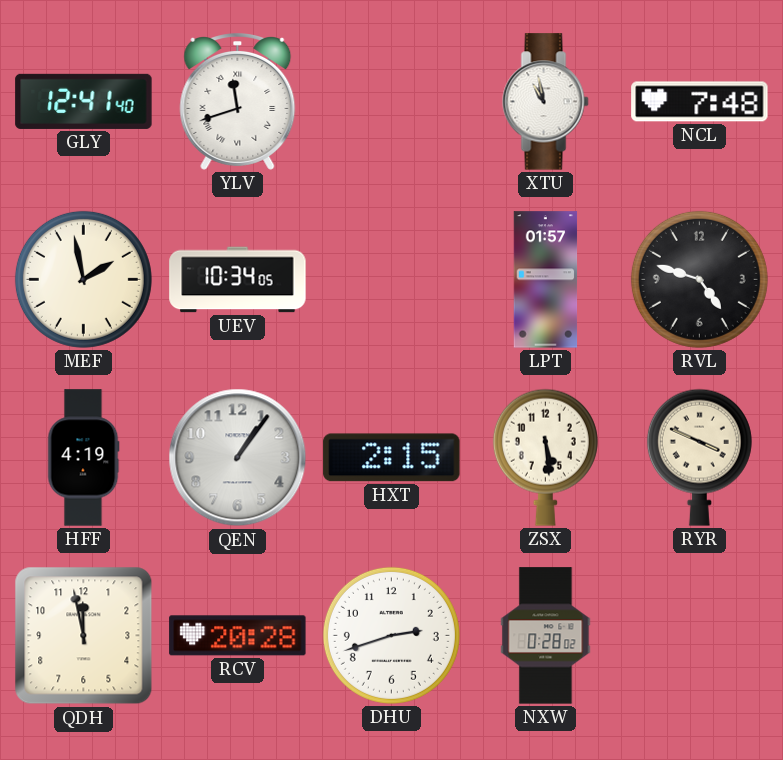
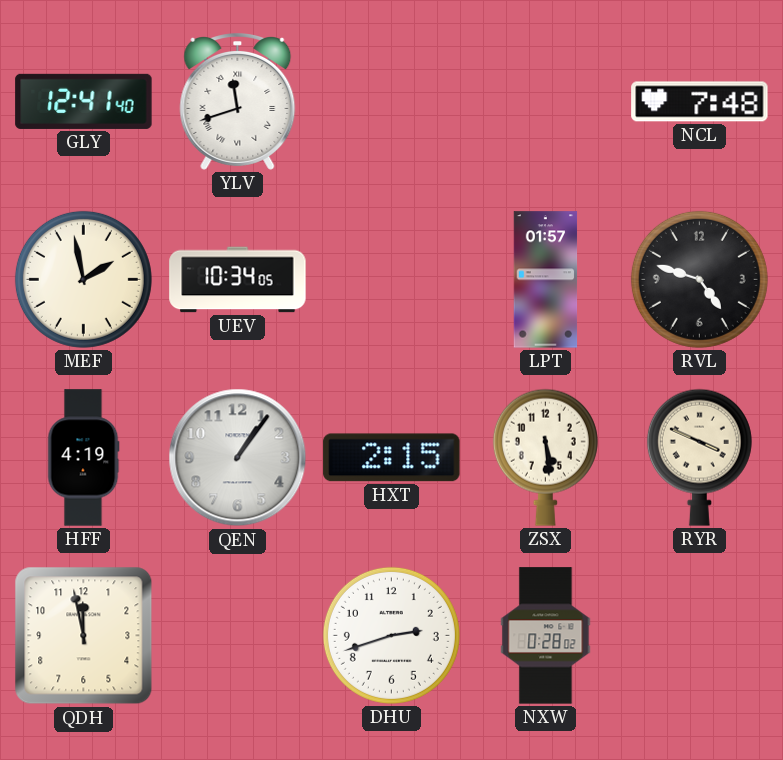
XTU: 10:58 -> none
RCV: 20:28 -> none
